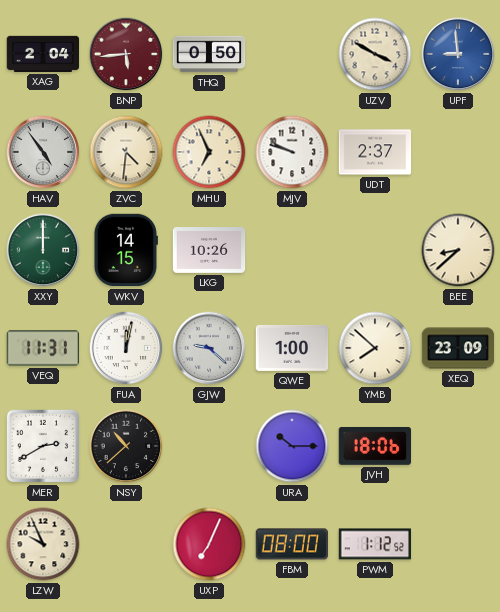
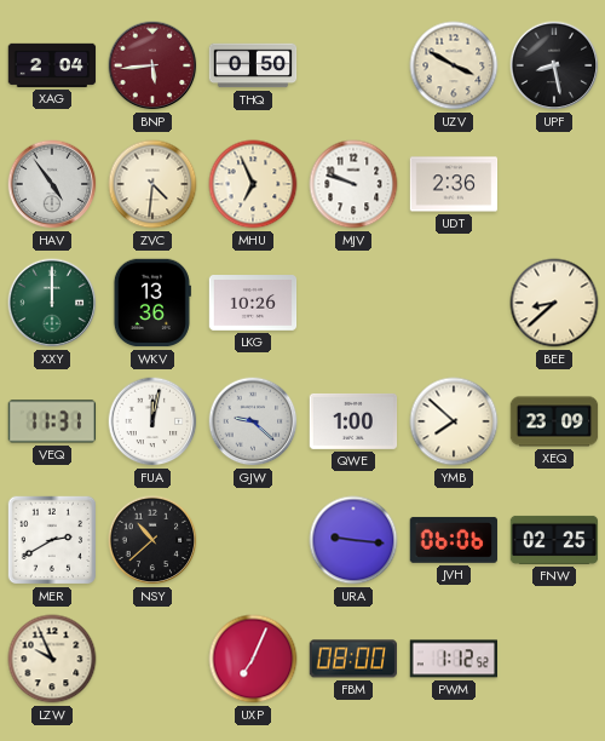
UPF: 8:59 -> 8:28
UPF dial: blue -> black
UDT: 2:37 -> 2:36
WKV: 14:15 -> 13:36
URA: 10:15 -> 9:16
JVH: 18:06 -> 06:06
FNW: none -> 02:25
